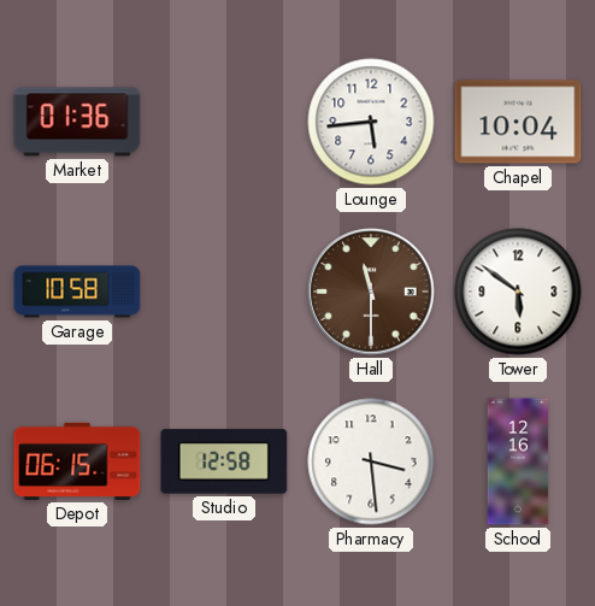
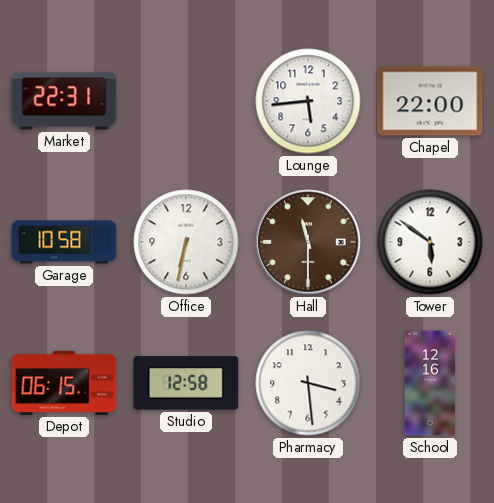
Market: 01:36 -> 22:31
Chapel: 10:04 -> 22:00
Office: none -> 6:32
